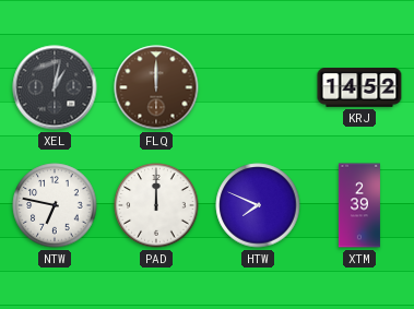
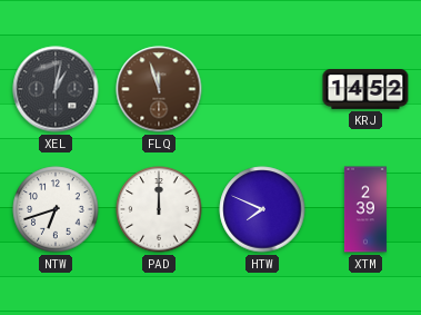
FLQ: 12:00 -> 11:57
NTW: 6:47 -> 6:42
